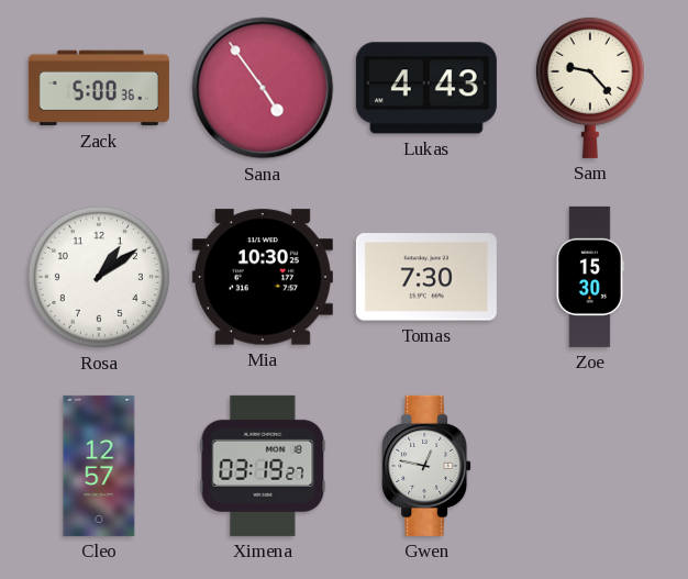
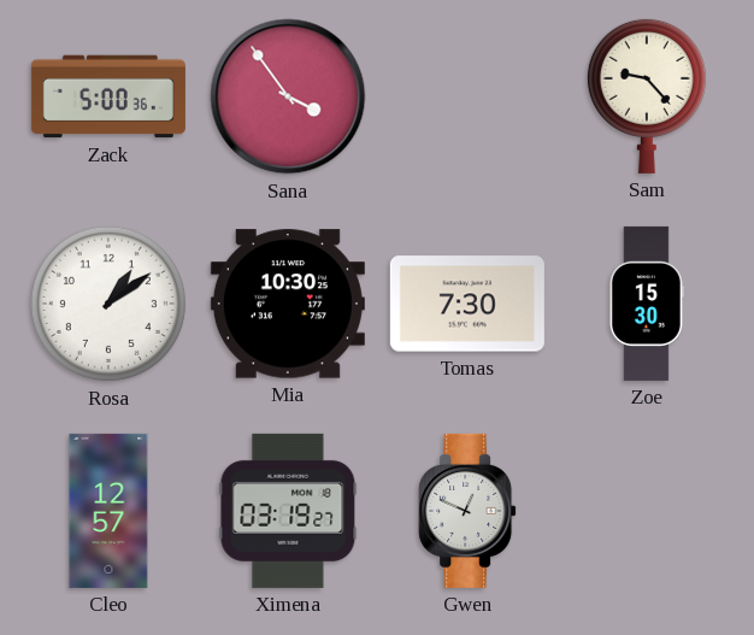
Sana: 4:54 -> 3:54
Lukas: 4:43 -> none
Gwen: 12:47 -> 12:49
